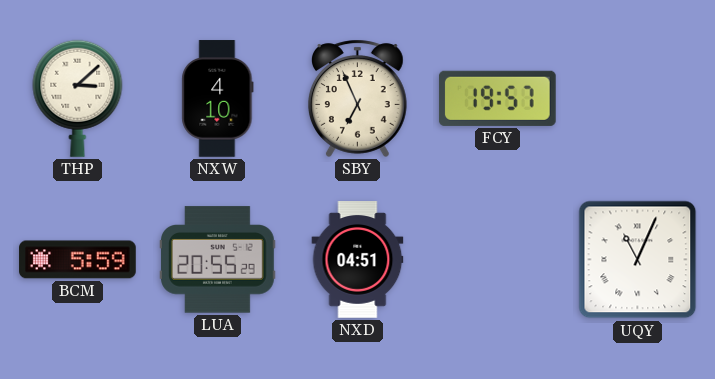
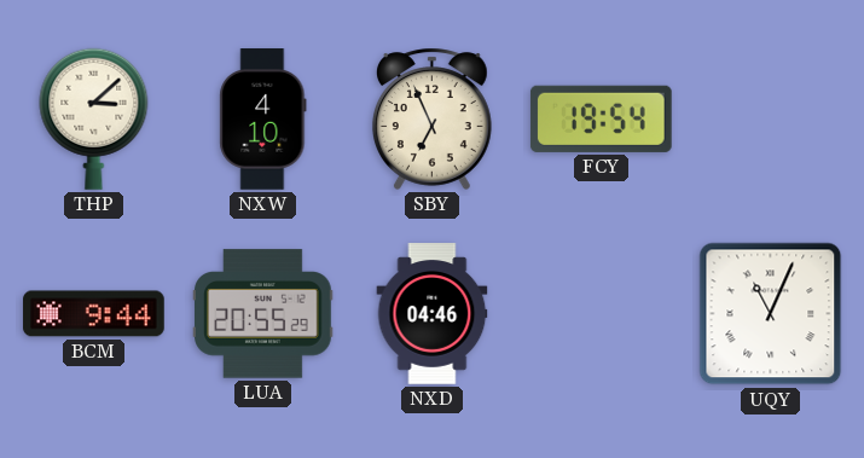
FCY: 19:57 -> 19:54
BCM: 5:59 -> 9:44
NXD: 04:51 -> 04:46
